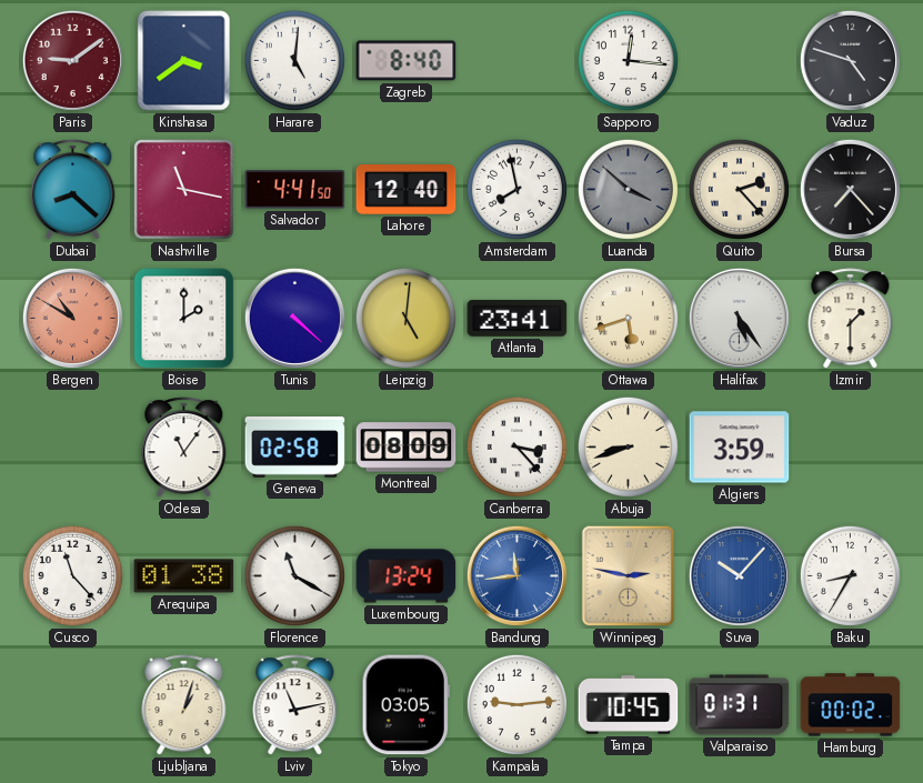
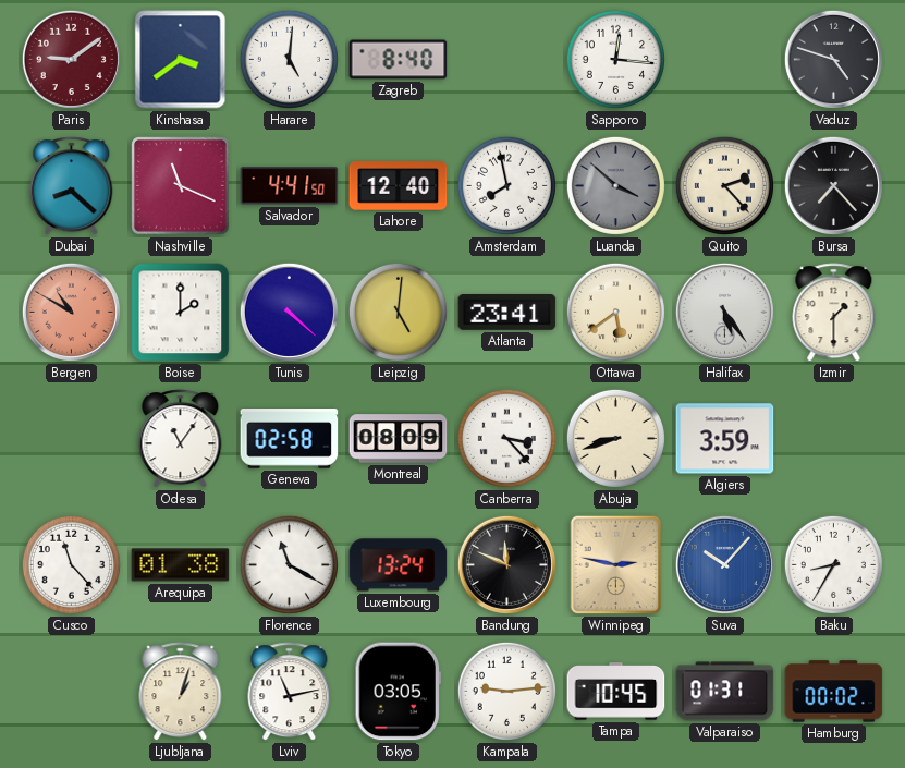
Nashville: 11:17 -> 11:19
Ottawa: 5:42 -> 5:39
Bandung: 11:44 -> 11:49
Bandung dial: blue -> black
